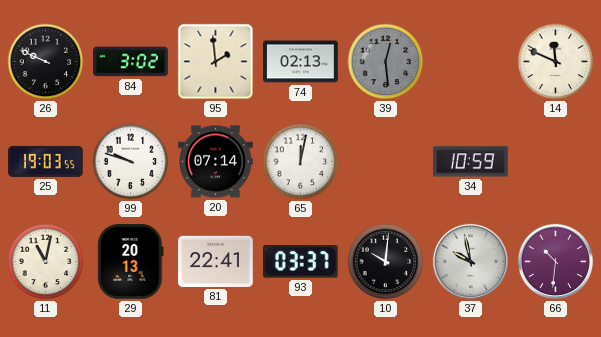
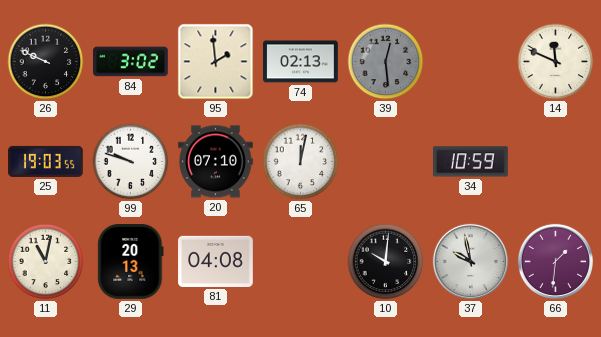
20: 07:14 -> 07:10
81: 22:41 -> 04:08
93: 03:37 -> none
66: 10:31 -> 1:31
